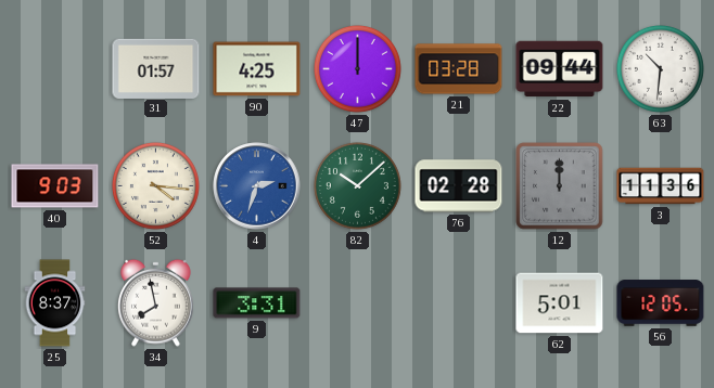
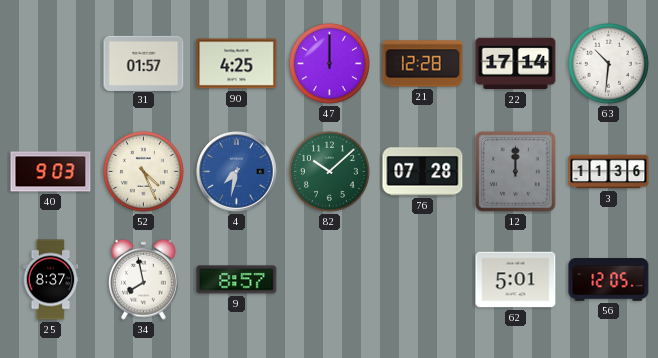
21: 03:28 -> 12:28
22: 09:44 -> 17:14
52: 4:16 -> 4:26
4: 2:33 -> 7:32
76: 02:28 -> 07:28
9: 3:31 -> 8:57
